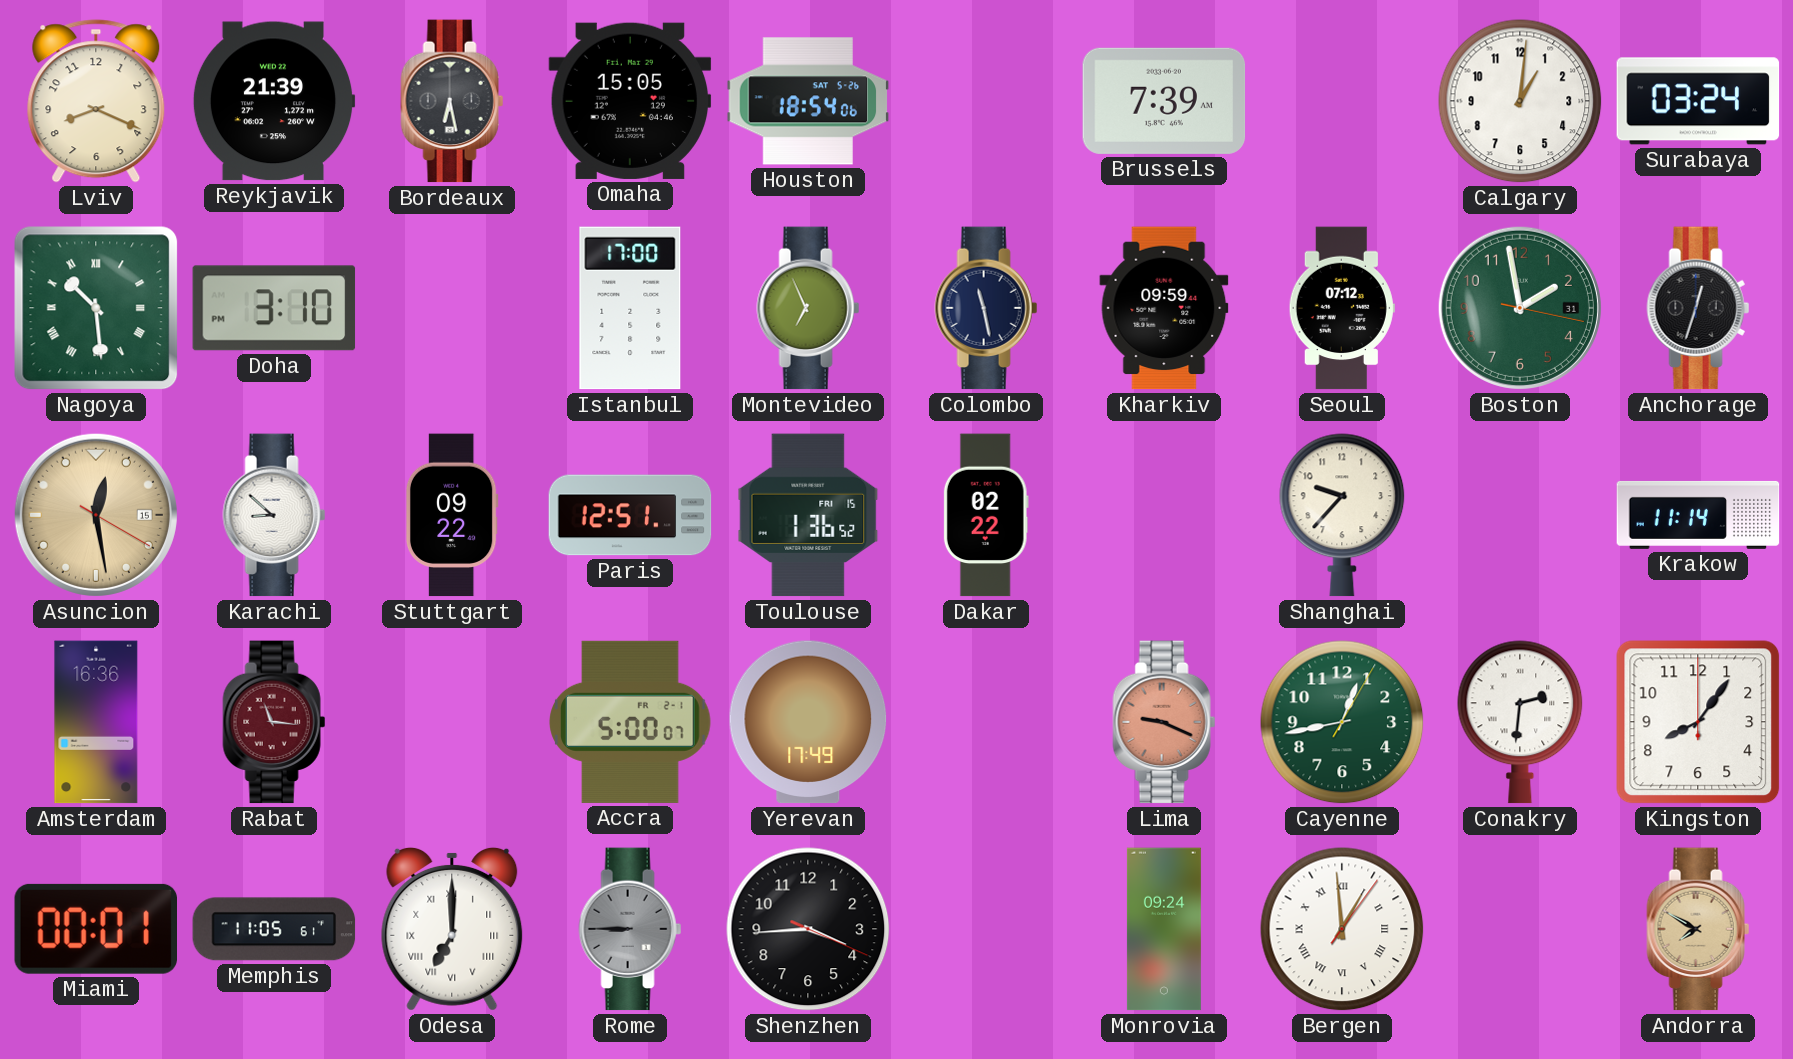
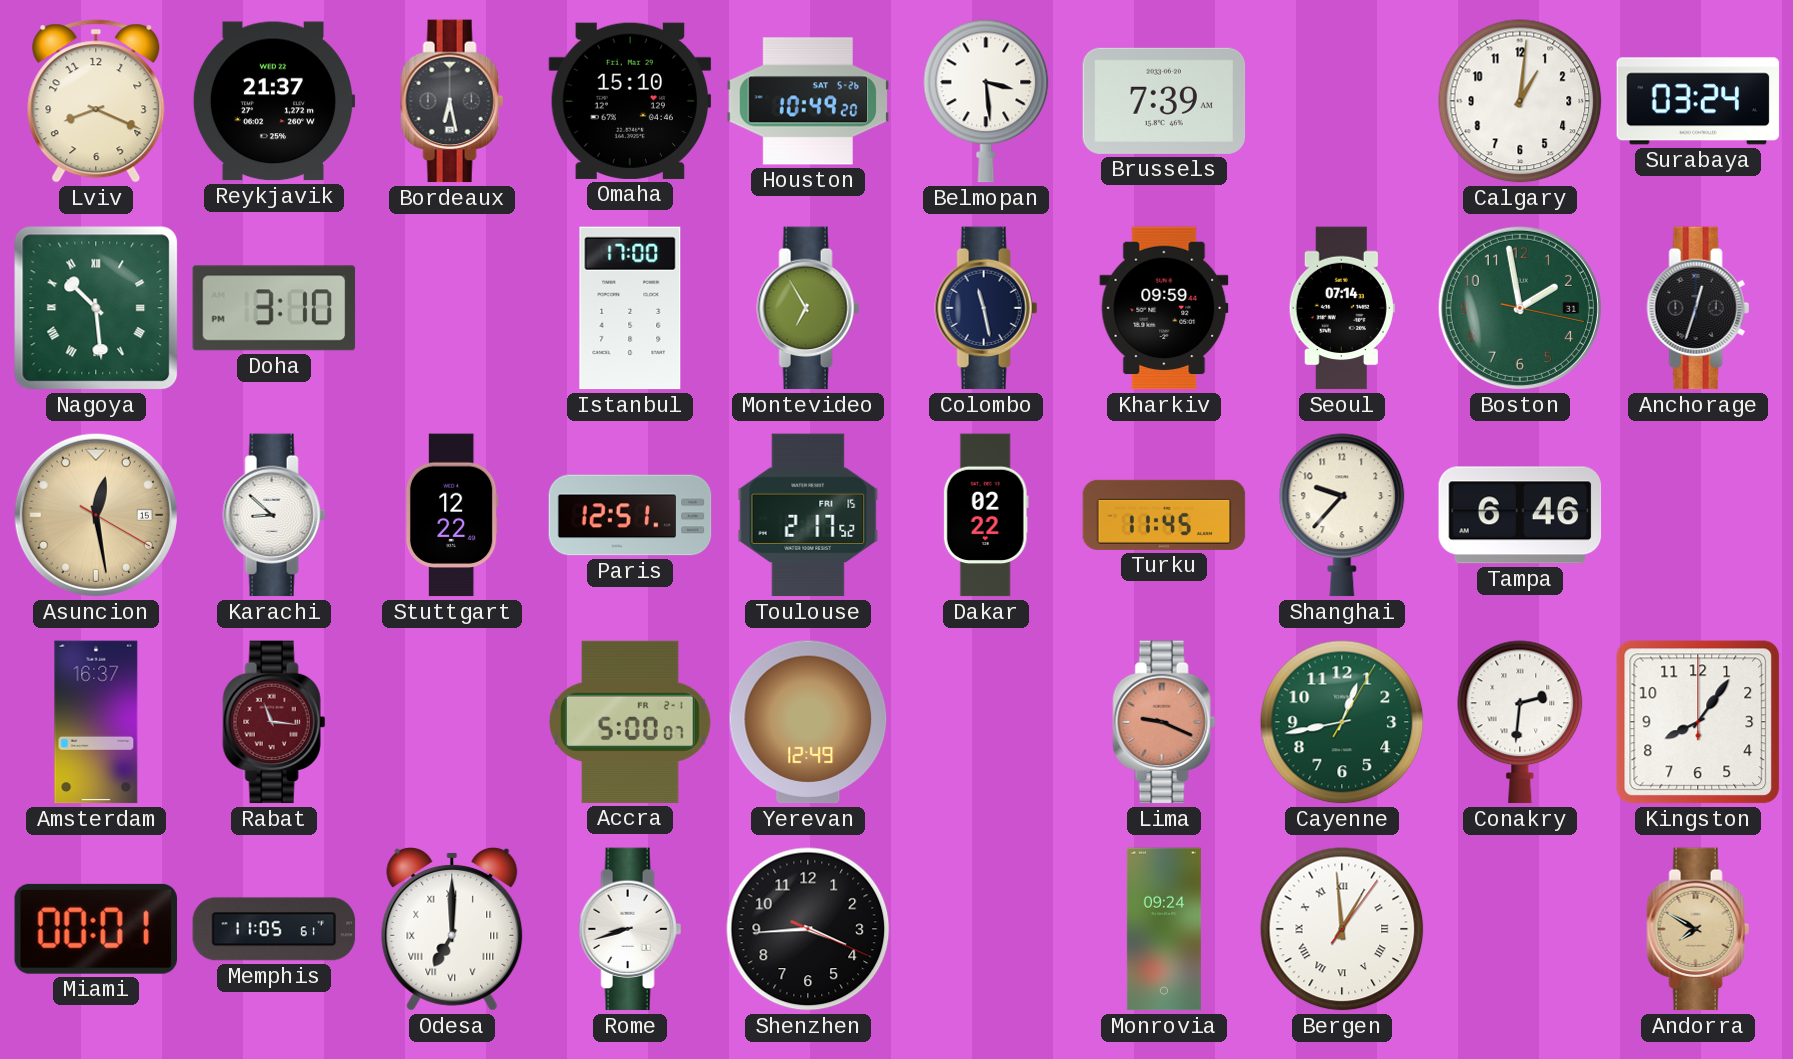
Reykjavik: 21:39 -> 21:37
Omaha: 15:05 -> 15:10
Houston: 18:54 -> 10:49
Belmopan: none -> 3:29
Montevideo: 6:56 -> 6:55
Seoul: 07:12 -> 07:14
Stuttgart: 09:22 -> 12:22
Toulouse: 1:36 -> 2:17
Turku: none -> 11:45
Tampa: none -> 6:46
Krakow: 11:14 -> none
Amsterdam: 16:36 -> 16:37
Yerevan: 17:49 -> 12:49
Rome: 8:45 -> 8:42
Rome dial: grey -> white
